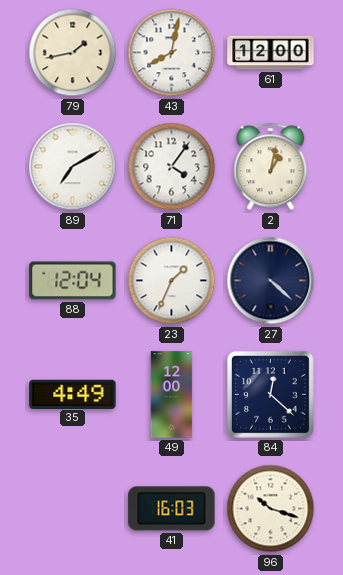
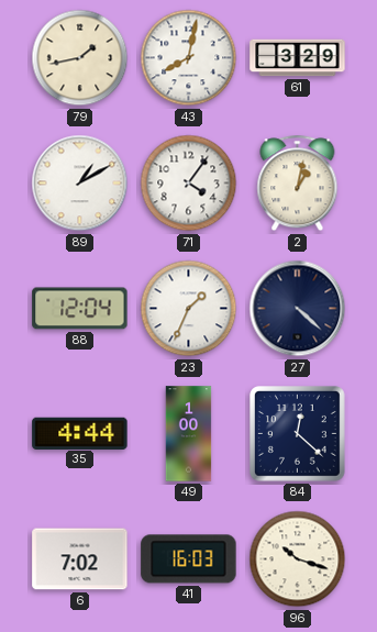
61: 12:00 -> 3:29
89: 7:10 -> 1:10
35: 4:49 -> 4:44
49: 12:00 -> 1:00
6: none -> 7:02
